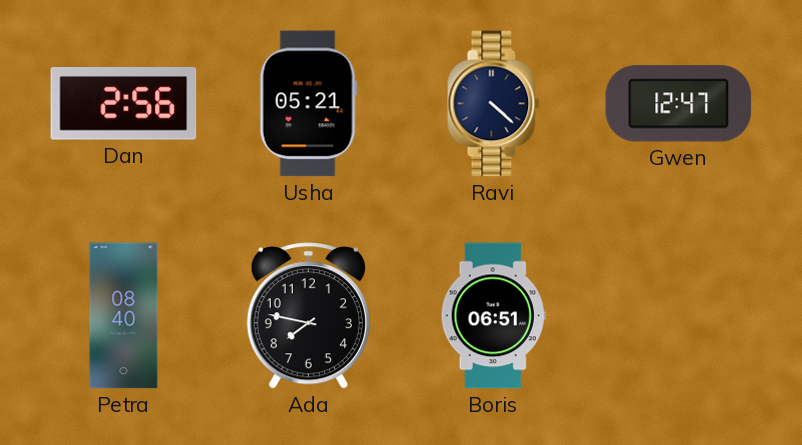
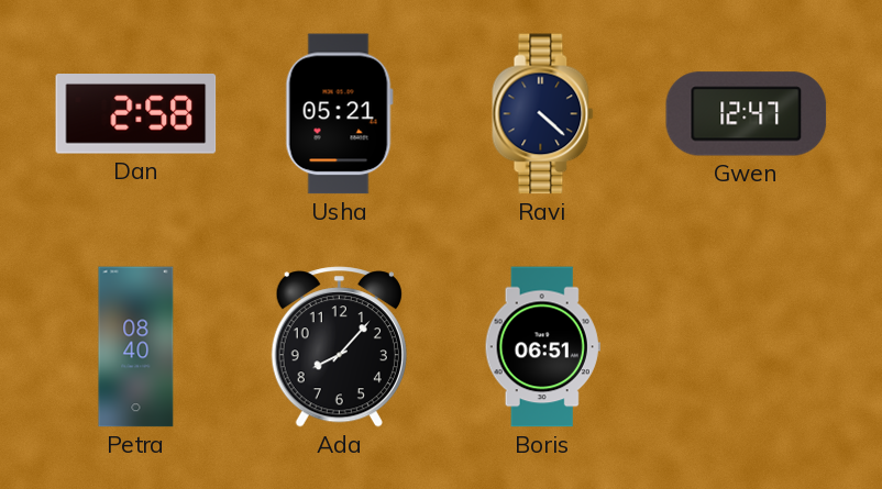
Dan: 2:56 -> 2:58
Ada: 7:47 -> 8:07
